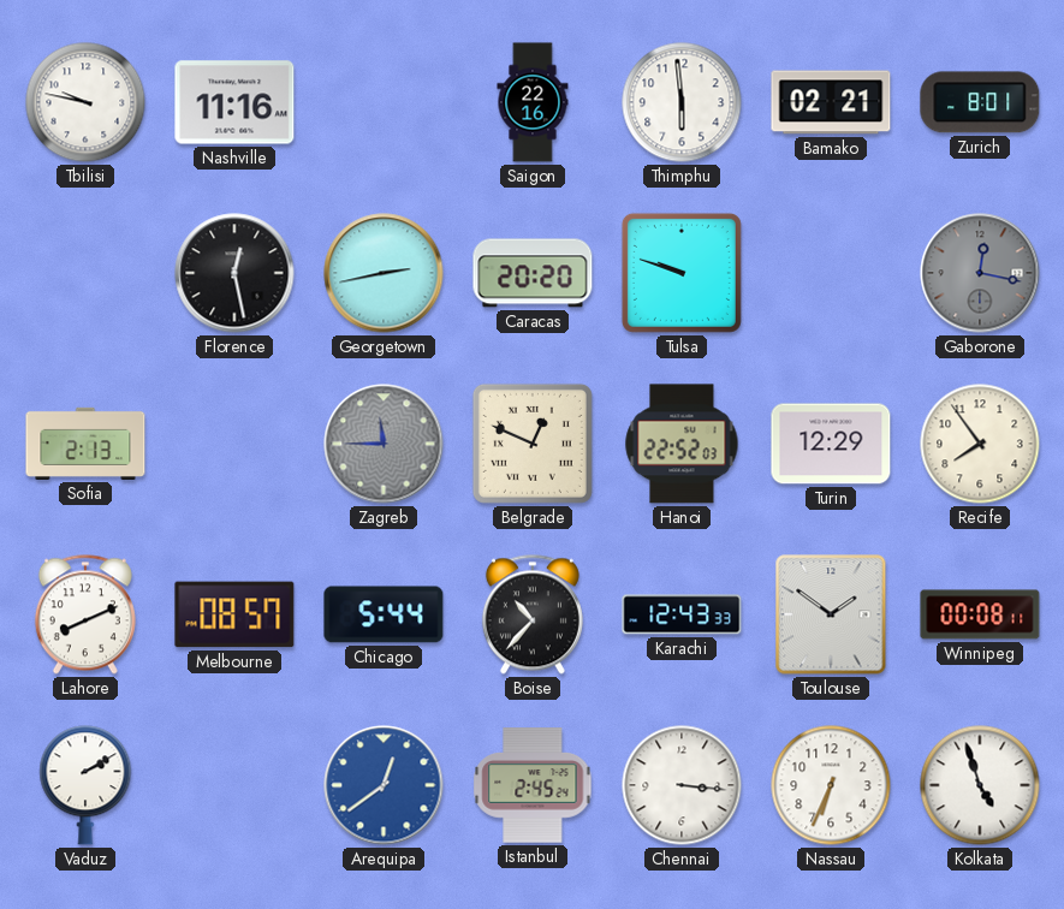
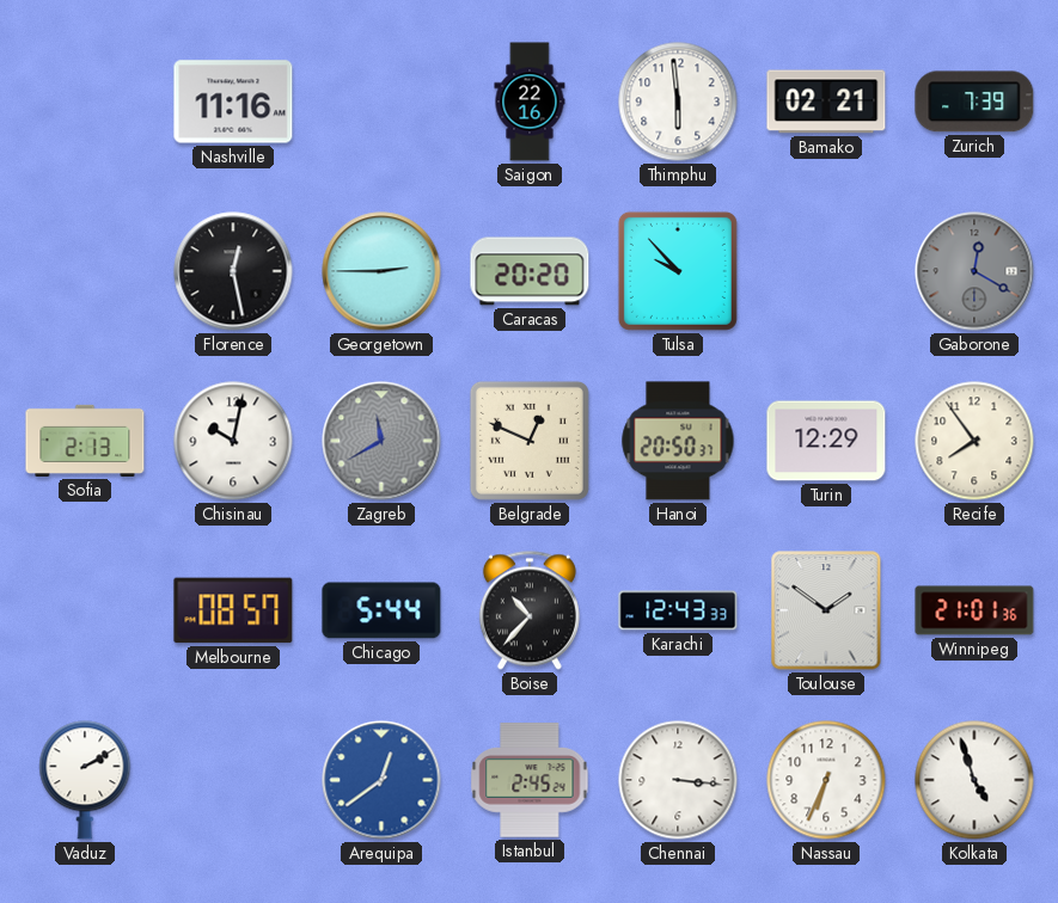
Tbilisi: 9:47 -> none
Zurich: 8:01 -> 7:39
Georgetown: 2:43 -> 2:45
Tulsa: 9:48 -> 9:53
Gaborone: 12:17 -> 12:20
Chisinau: none -> 10:02
Zagreb: 11:45 -> 11:40
Hanoi: 22:52 -> 20:50
Lahore: 8:11 -> none
Winnipeg: 00:08 -> 21:01
